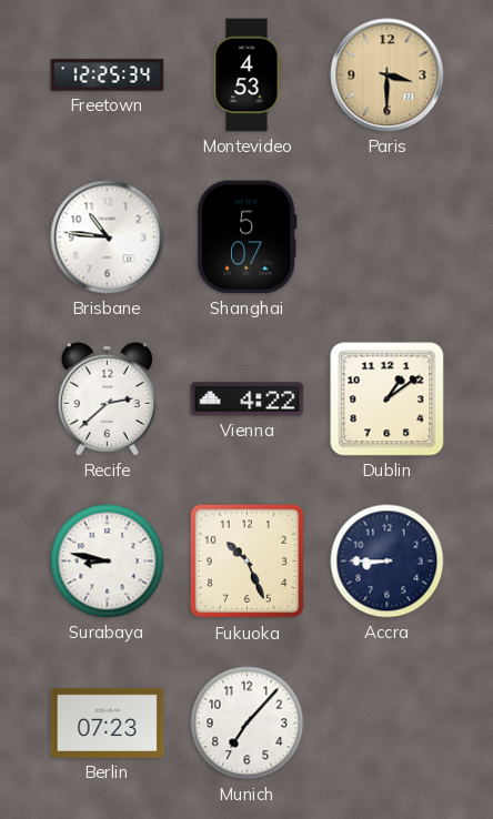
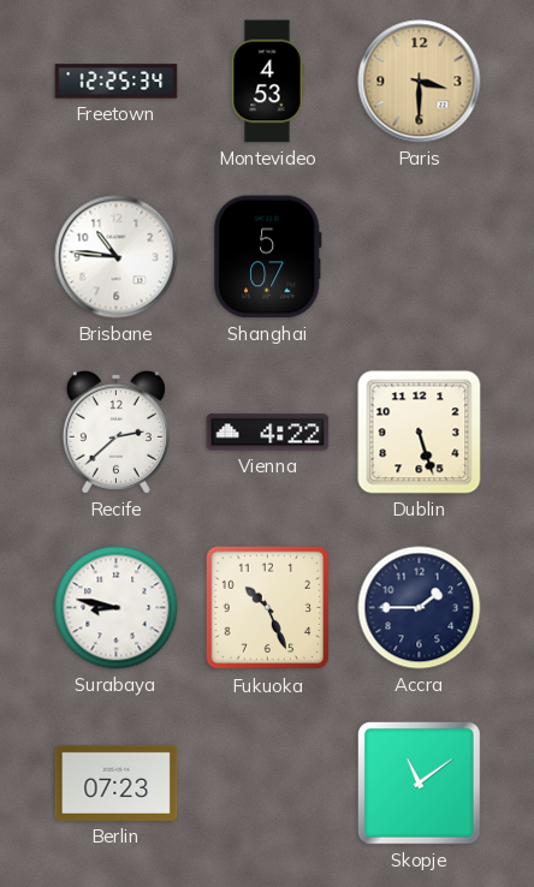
Dublin: 1:09 -> 5:27
Accra: 8:45 -> 1:45
Munich: 7:07 -> none
Skopje: none -> 11:09
